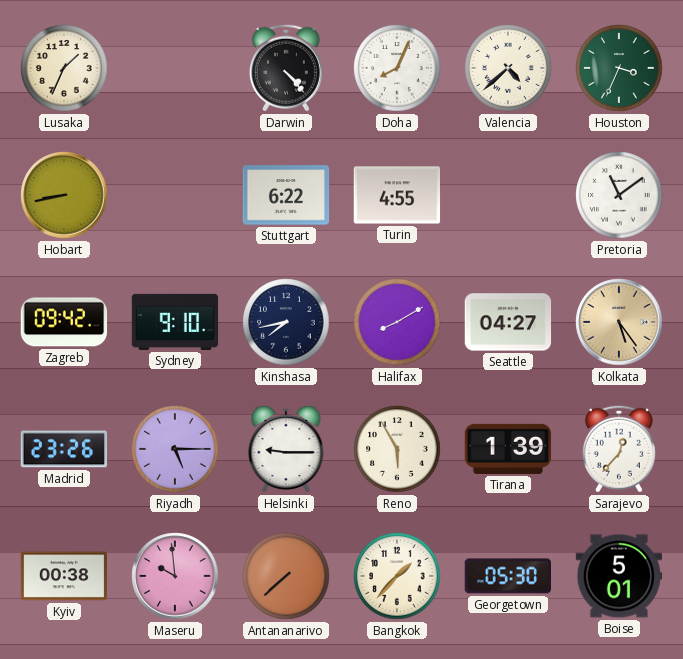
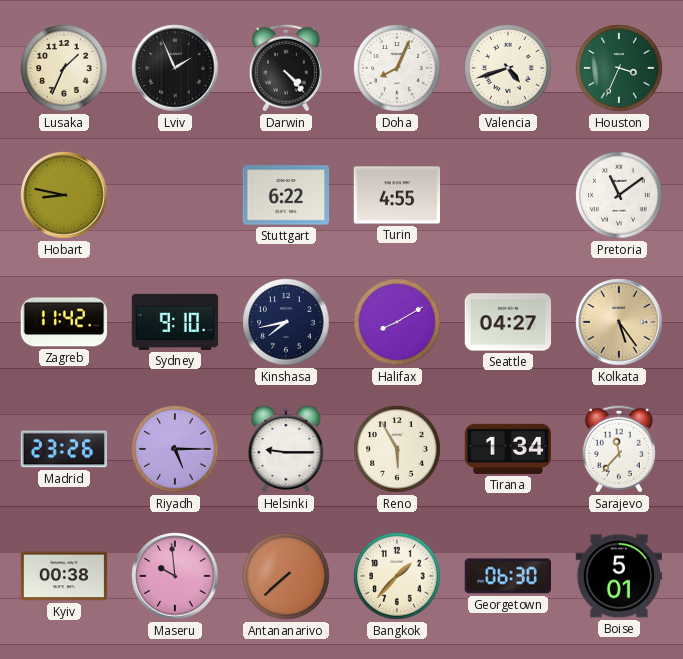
Lviv: none -> 1:56
Valencia: 4:38 -> 4:42
Hobart: 8:43 -> 8:47
Zagreb: 09:42 -> 11:42
Tirana: 1:39 -> 1:34
Sarajevo: 12:37 -> 11:37
Georgetown: 05:30 -> 06:30
